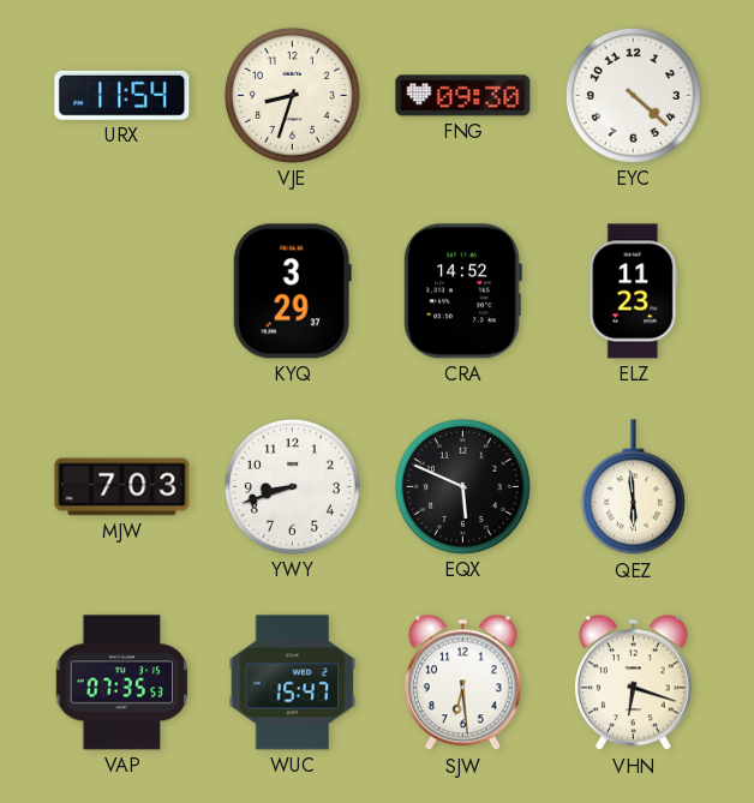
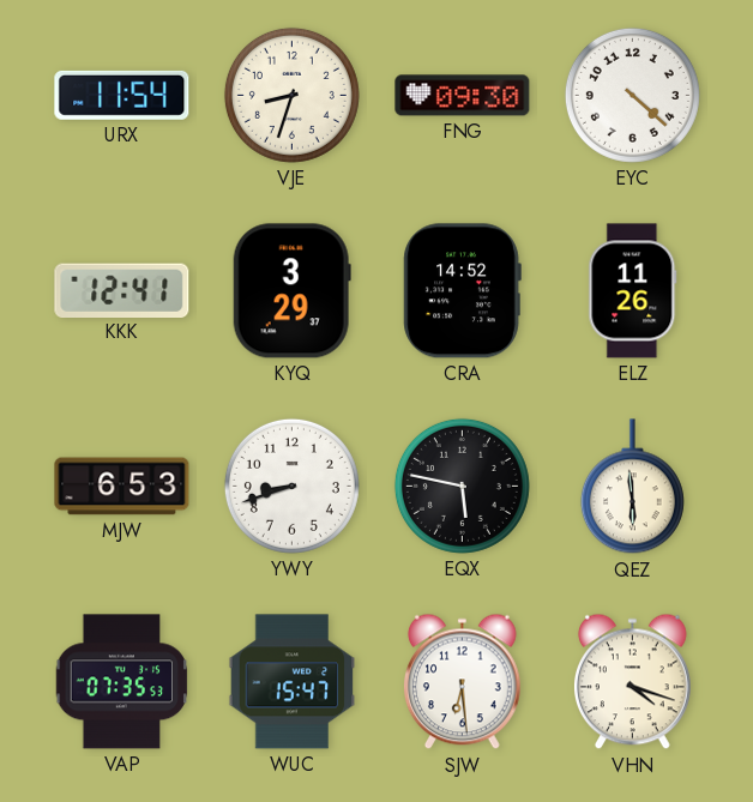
KKK: none -> 12:41
ELZ: 11:23 -> 11:26
MJW: 7:03 -> 6:53
EQX: 5:49 -> 5:47
VHN: 6:18 -> 4:18
